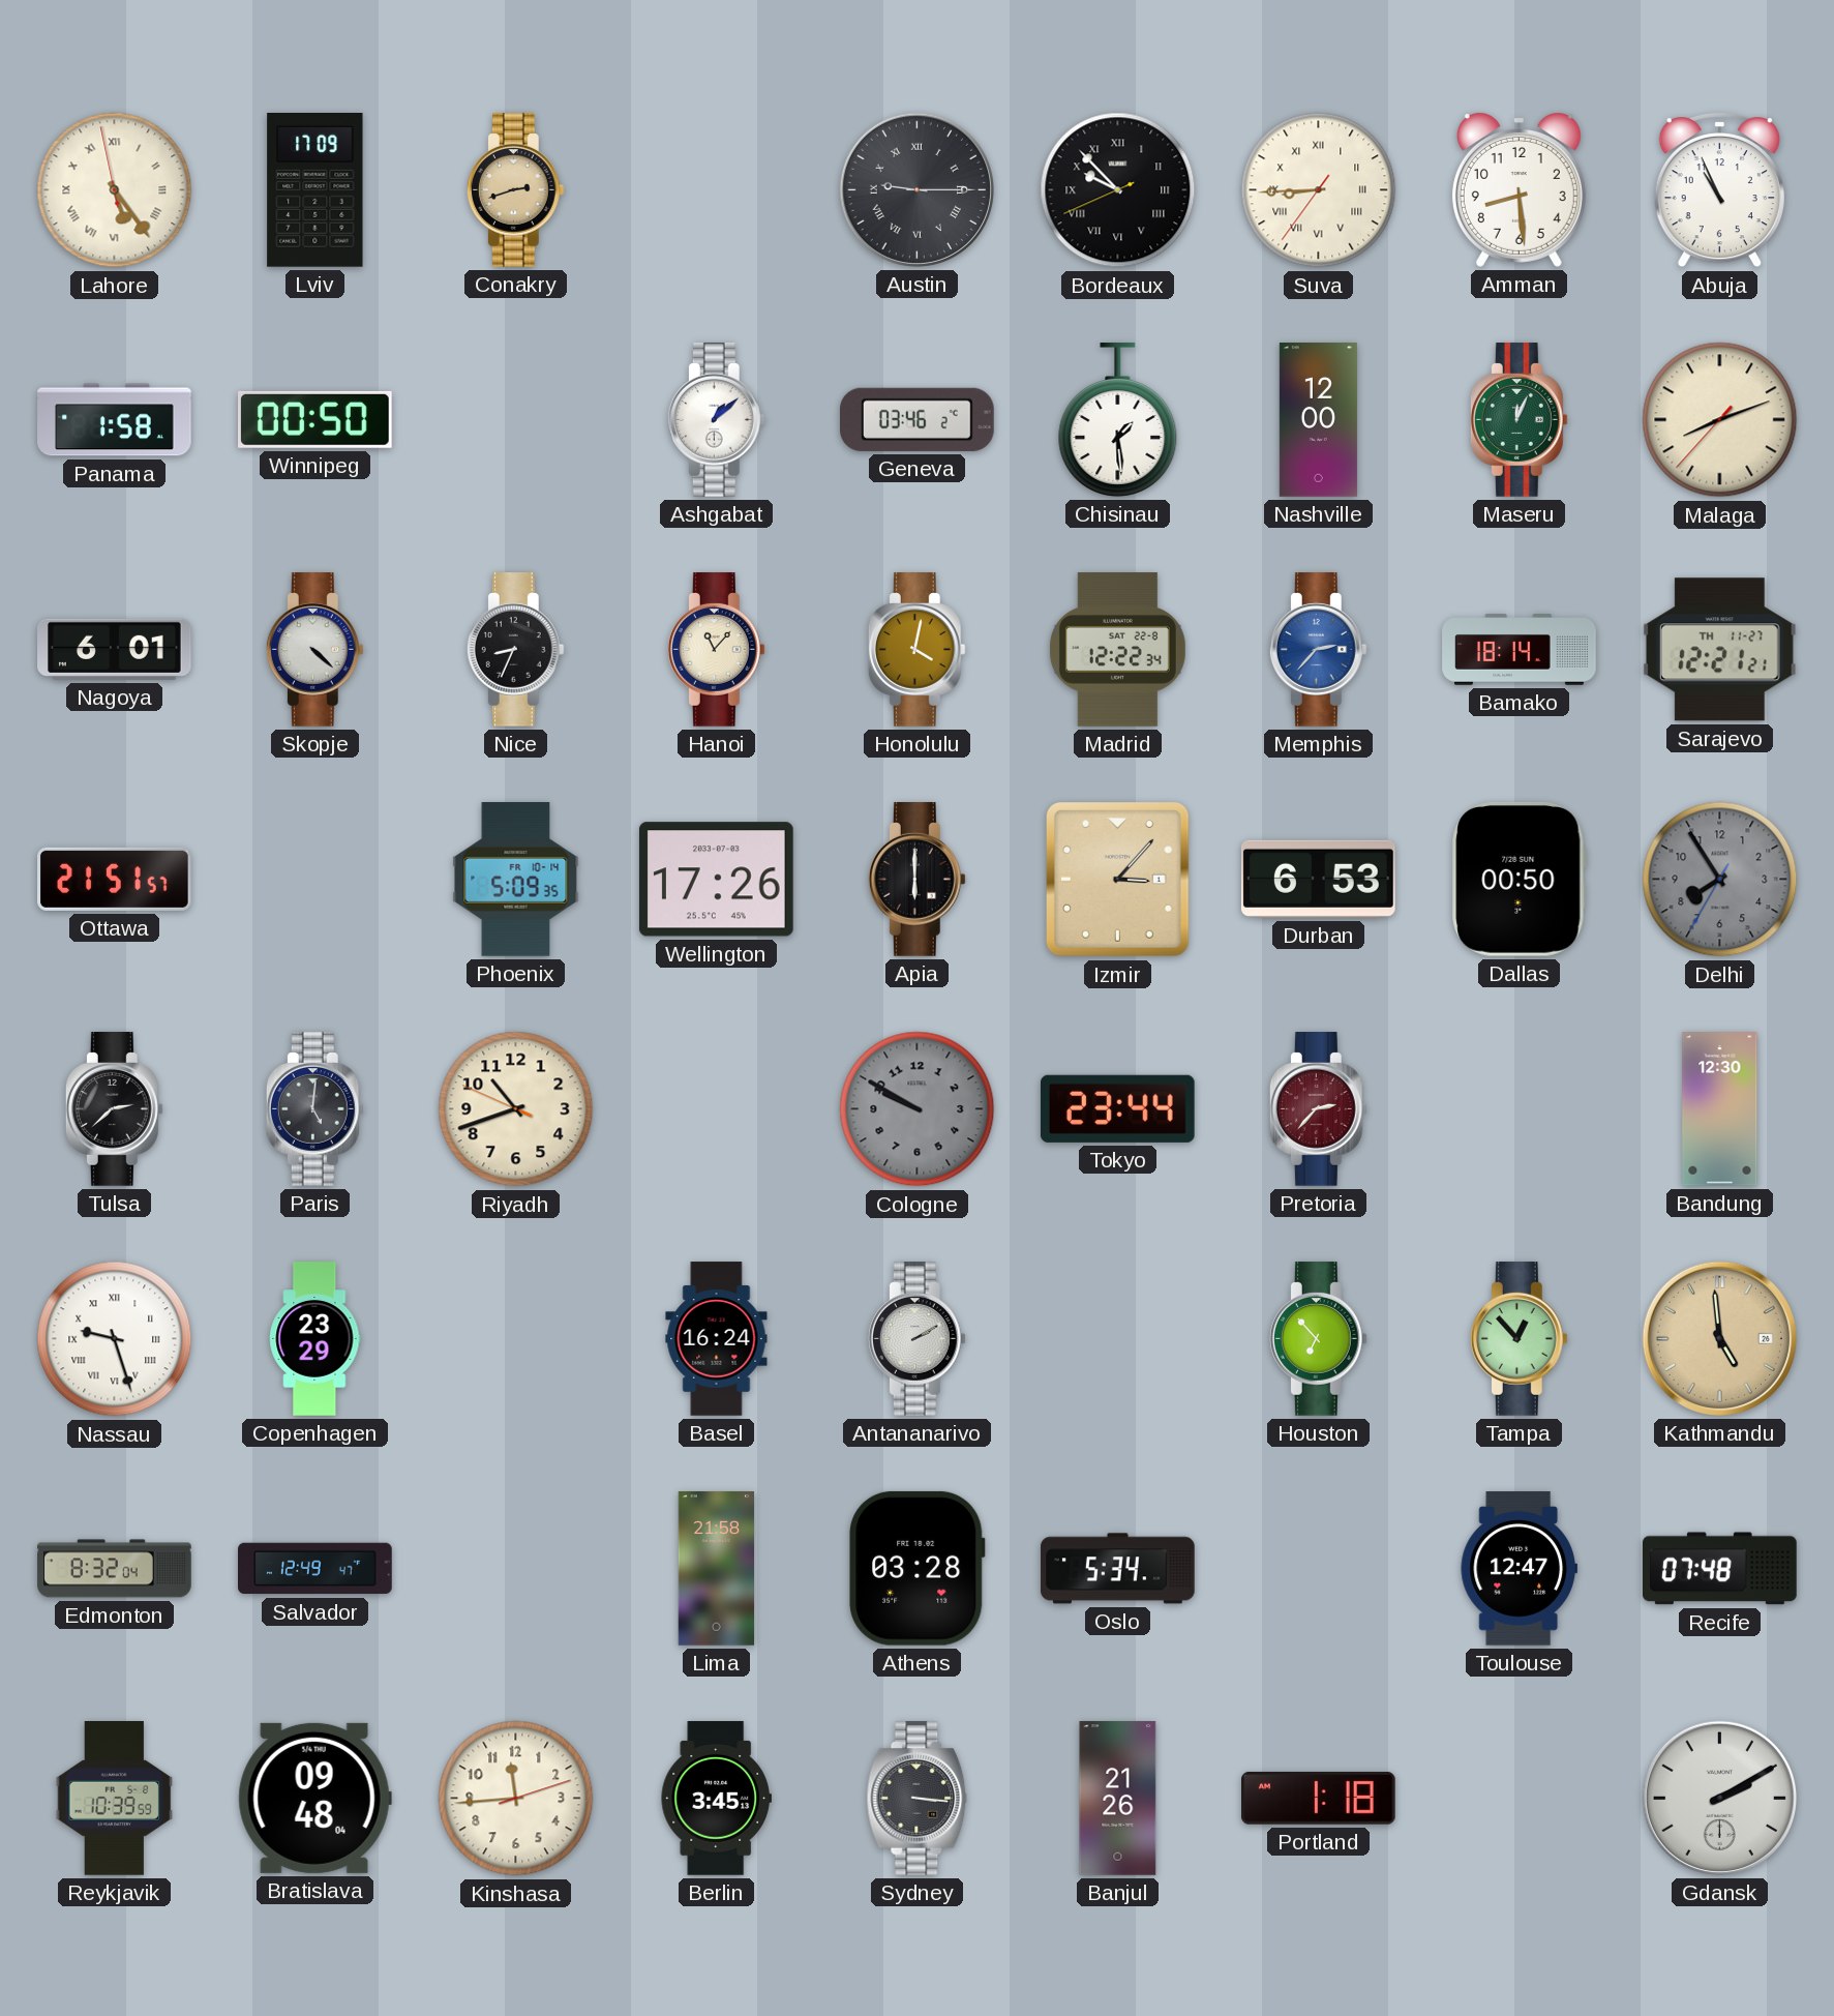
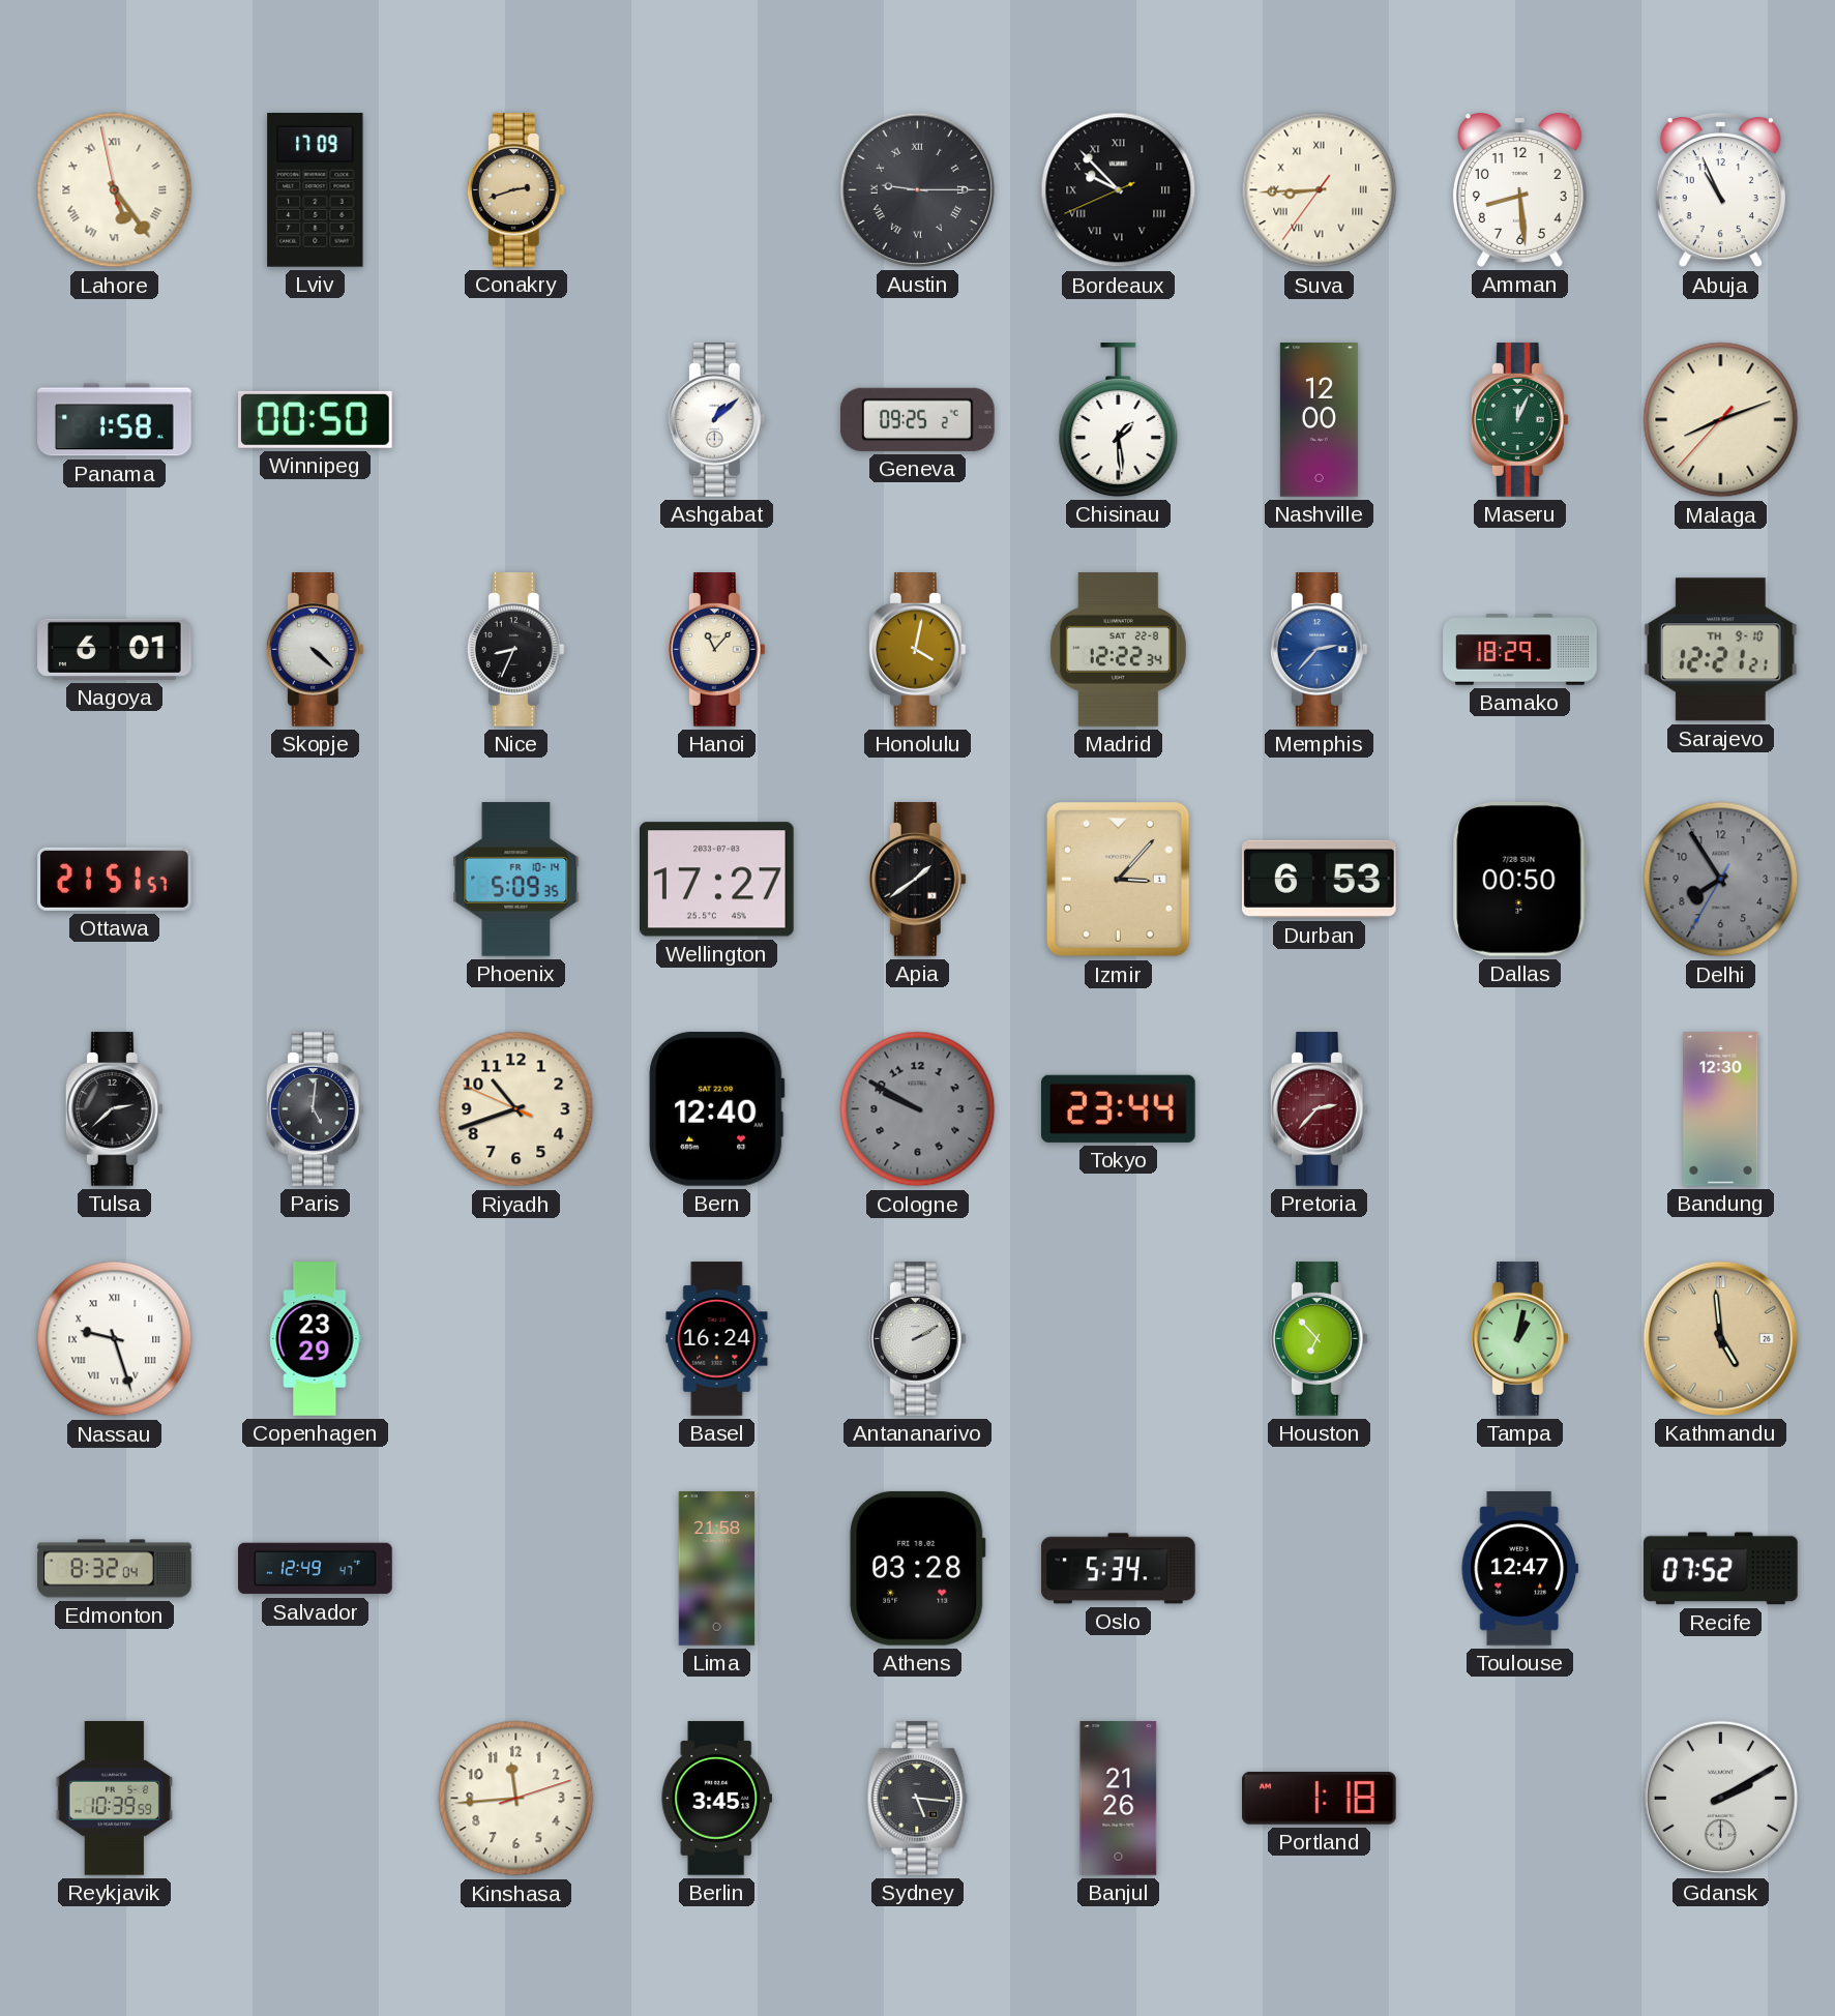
Geneva: 03:46 -> 09:25
Bamako: 18:14 -> 18:29
Sarajevo date: TH 11-27 -> TH 9-10
Wellington: 17:26 -> 17:27
Apia: 6:00 -> 1:39
Bern: none -> 12:40
Tampa: 12:53 -> 1:02
Recife: 07:48 -> 07:52
Bratislava: 09:48 -> none
Sydney: 3:16 -> 5:16
